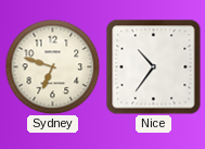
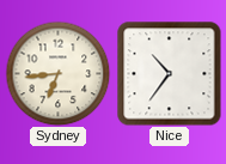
Sydney: 6:48 -> 6:44
